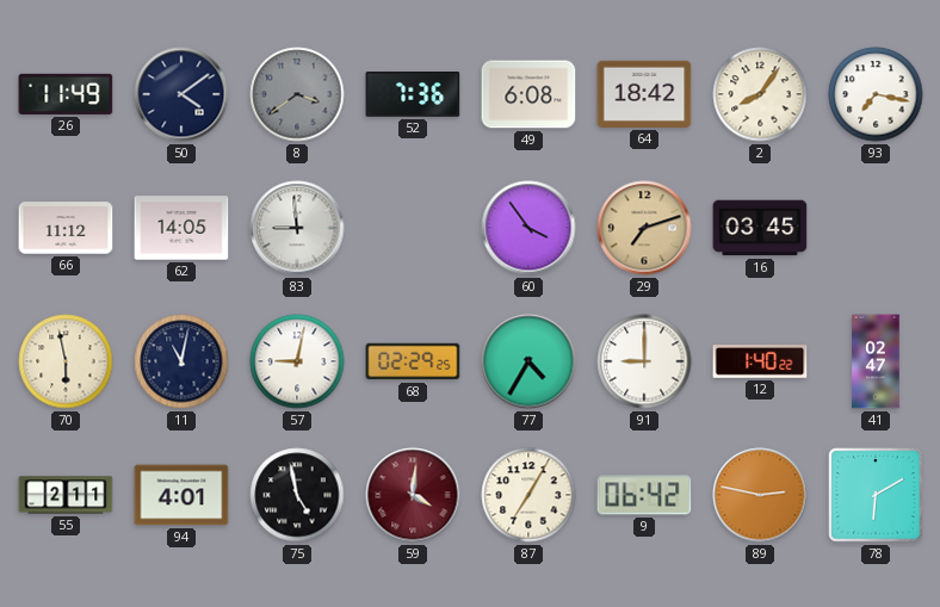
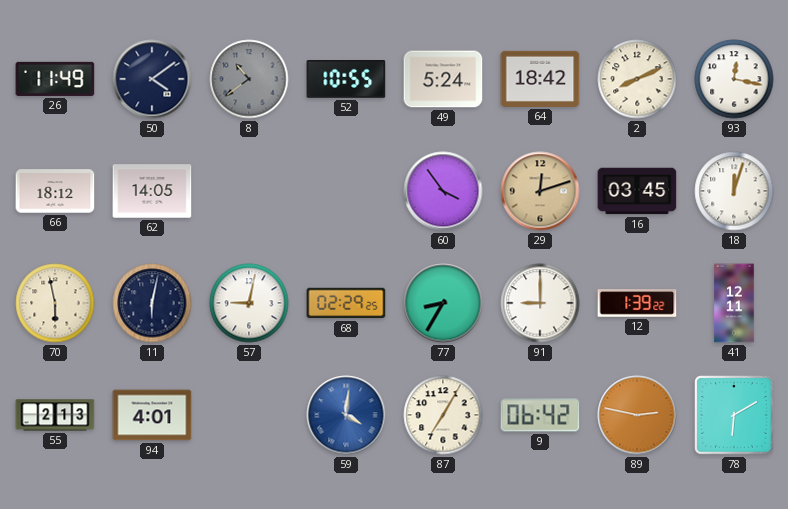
8: 3:39 -> 10:39
52: 7:36 -> 10:55
49: 6:08 -> 5:24
2: 8:06 -> 8:11
93: 7:17 -> 12:17
66: 11:12 -> 18:12
83: 8:59 -> none
29: 7:12 -> 12:12
18: none -> 12:03
11: 11:02 -> 6:02
77: 4:35 -> 8:35
12: 1:40 -> 1:39
41: 02:47 -> 12:11
55: 2:11 -> 2:13
75: 4:58 -> none
59 dial: burgundy -> blue
